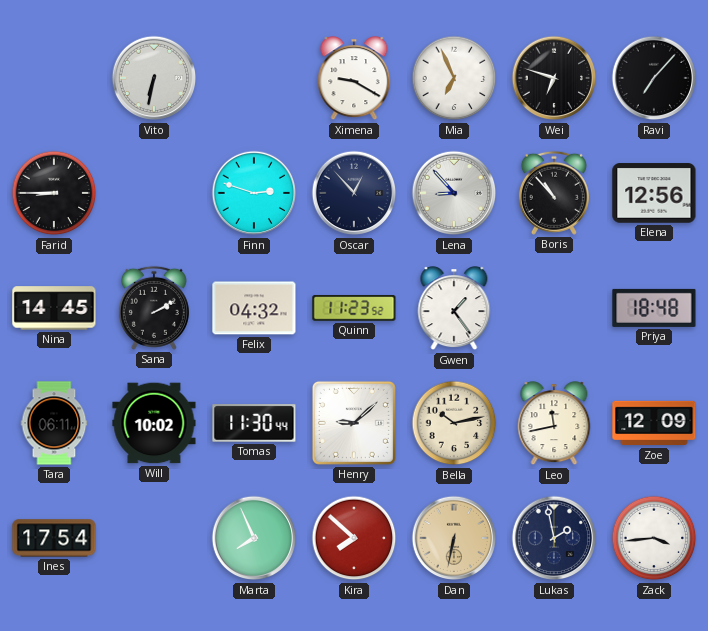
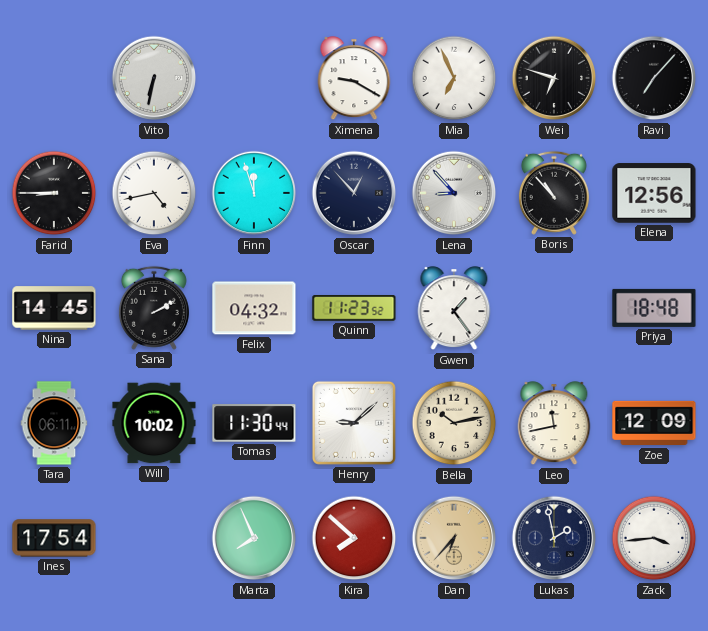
Eva: none -> 4:43
Finn: 2:48 -> 11:57
Dan: 6:32 -> 6:37
